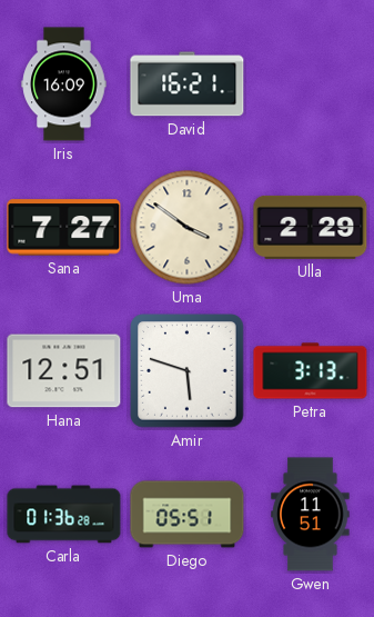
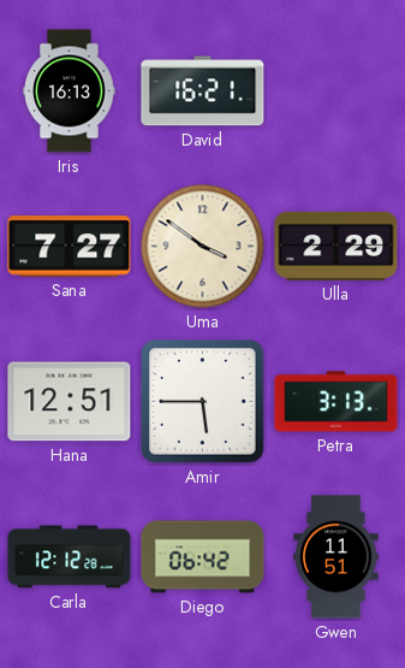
Iris: 16:09 -> 16:13
Amir: 5:48 -> 5:45
Carla: 01:36 -> 12:12
Diego: 05:51 -> 06:42
